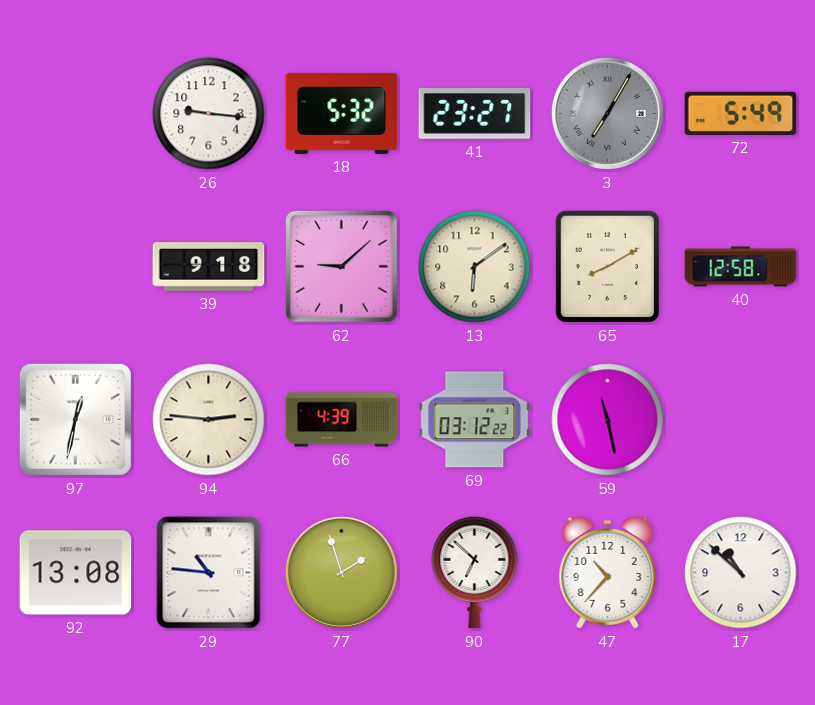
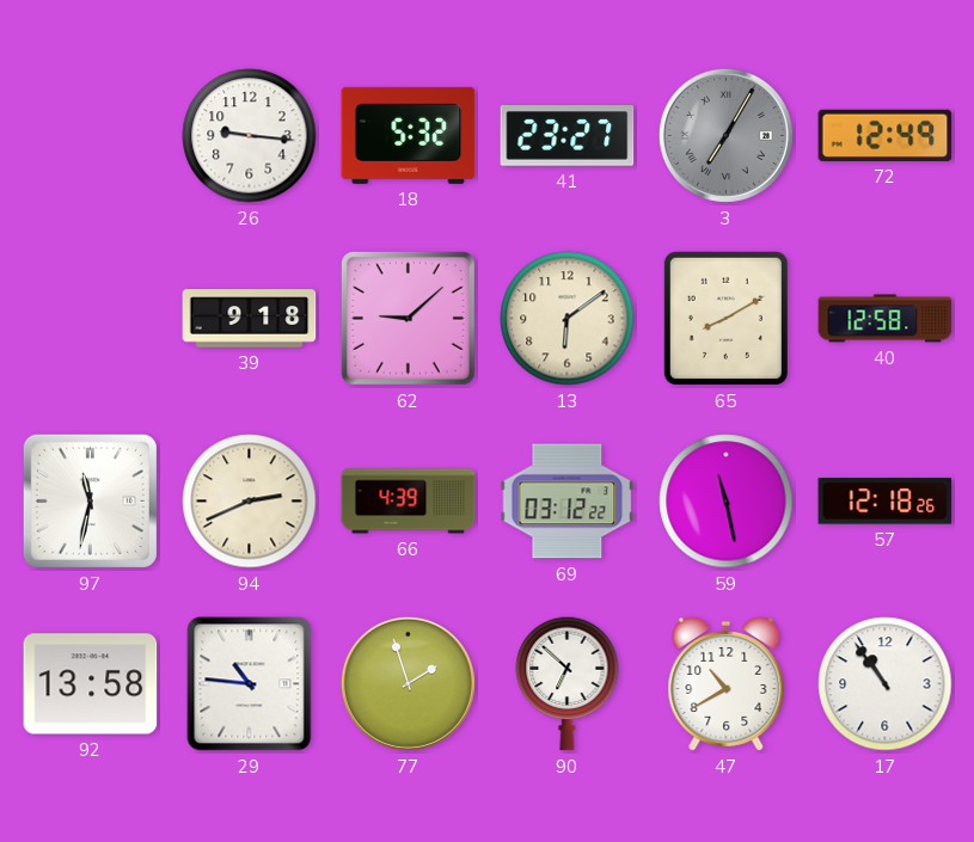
72: 5:49 -> 12:49
97: 12:32 -> 11:32
94: 2:46 -> 2:41
57: none -> 12:18
92: 13:08 -> 13:58
47: 10:37 -> 10:40
17: 10:52 -> 10:54
